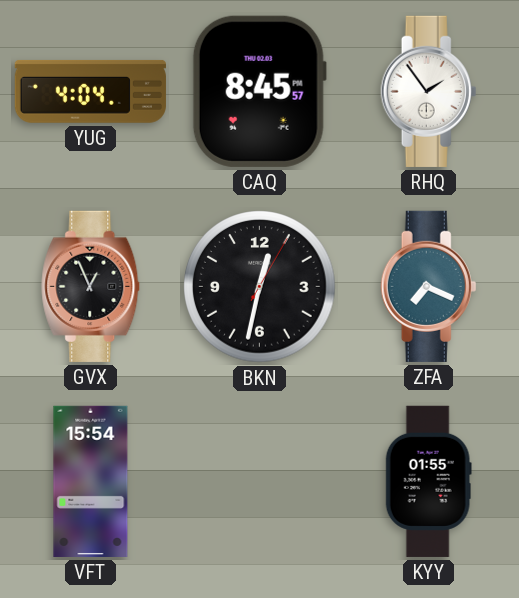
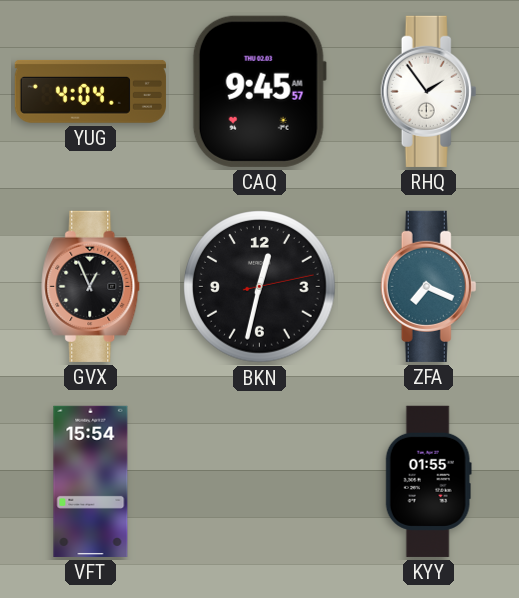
CAQ: 8:45 -> 9:45
BKN: 12:32:05 -> 12:32:13
